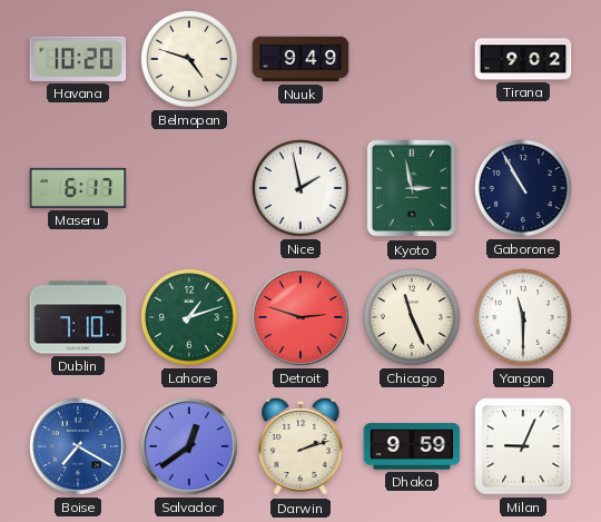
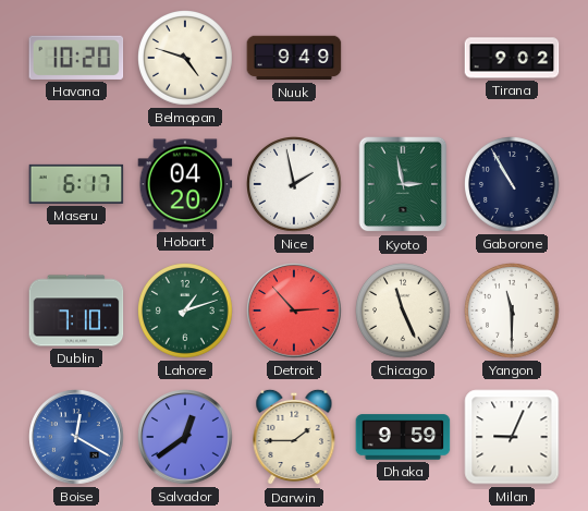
Hobart: none -> 04:20
Detroit: 2:48 -> 2:53
Boise: 7:20 -> 12:20
Darwin: 2:12 -> 1:45
